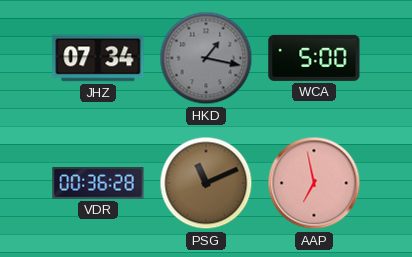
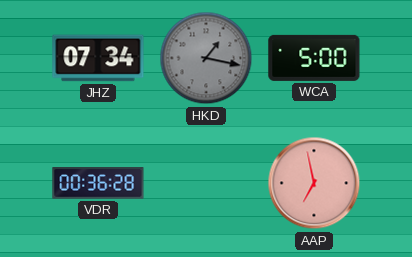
PSG: 11:11 -> none
